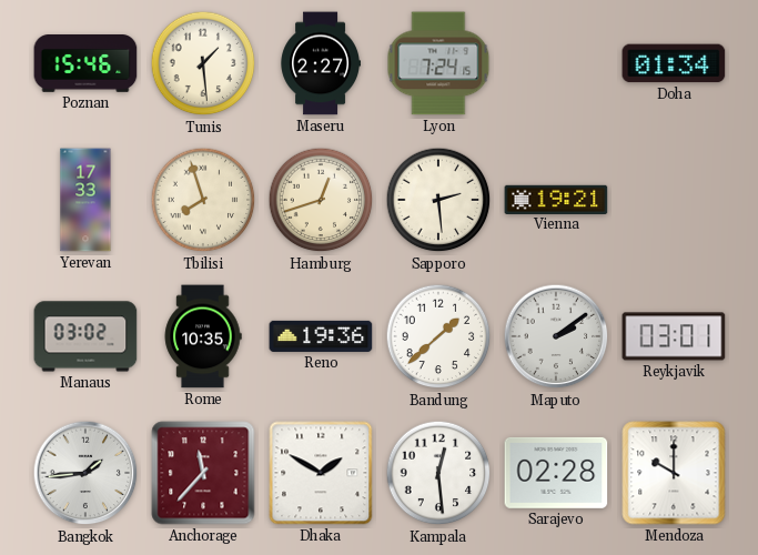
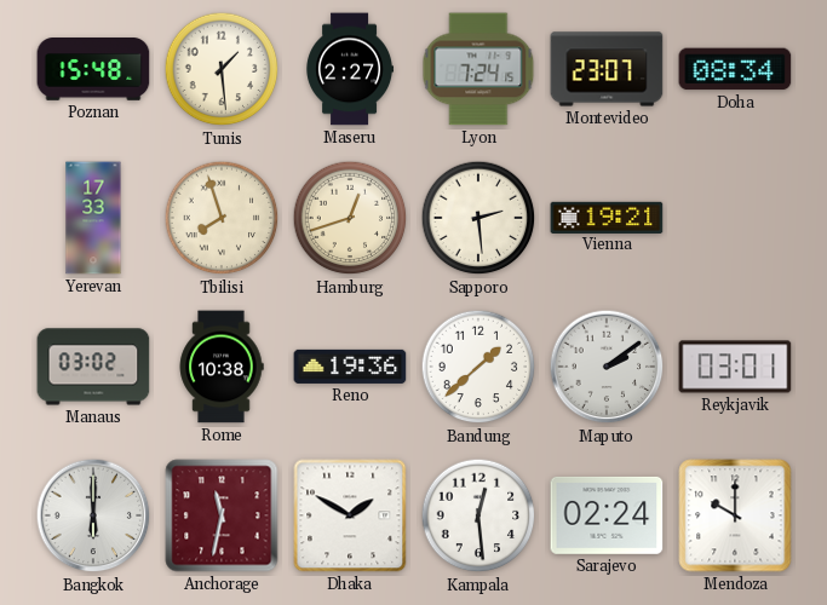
Poznan: 15:46 -> 15:48
Montevideo: none -> 23:07
Doha: 01:34 -> 08:34
Rome: 10:35 -> 10:38
Bangkok: 1:44 -> 6:00
Anchorage: 11:37 -> 11:32
Sarajevo: 02:28 -> 02:24
